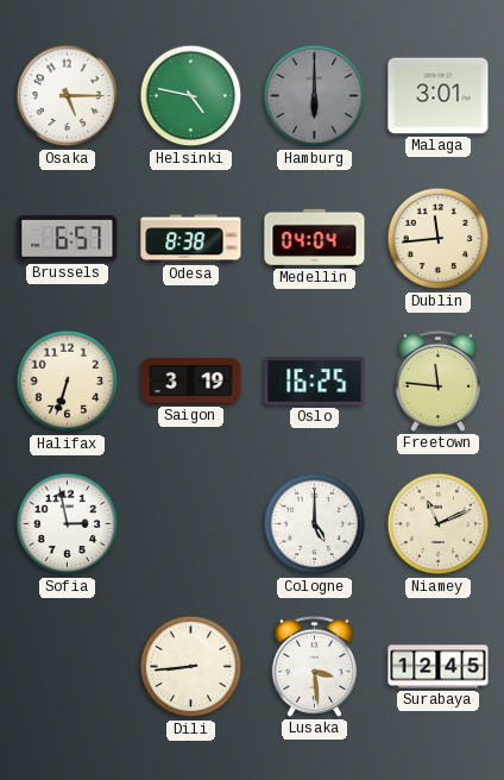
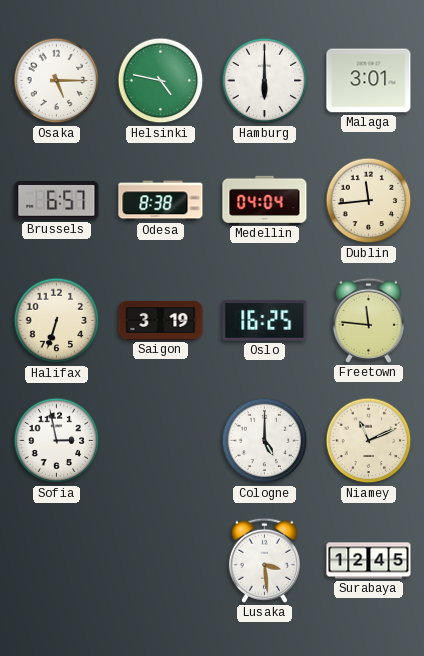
Hamburg dial: grey -> white
Dili: 8:44 -> none
